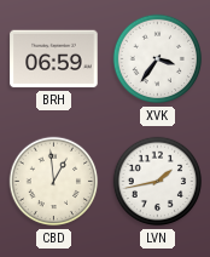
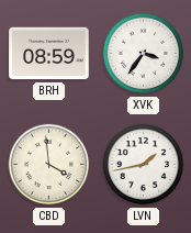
BRH: 06:59 -> 08:59
CBD: 12:59 -> 3:59
